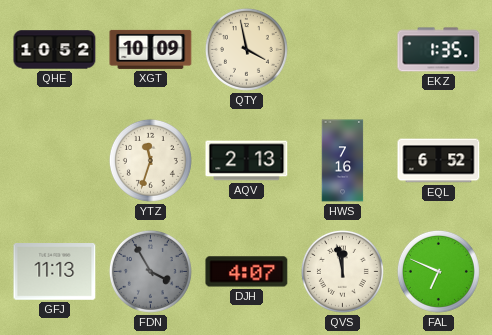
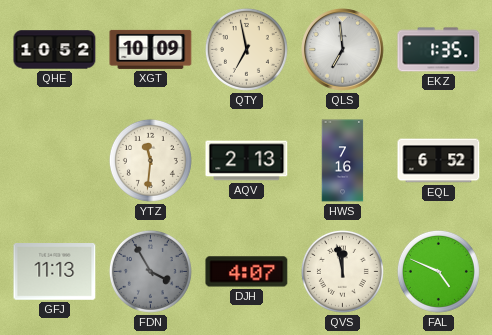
QTY: 3:58 -> 6:58
QLS: none -> 6:59
YTZ: 11:33 -> 11:31
FAL: 6:49 -> 4:49
